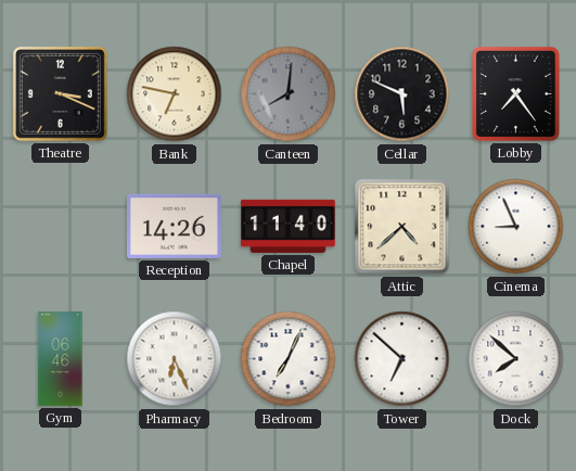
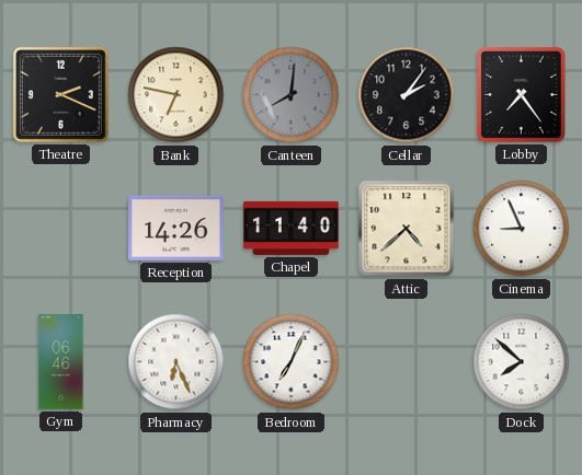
Theatre: 3:19 -> 2:19
Cellar: 5:49 -> 2:06
Tower: 6:52 -> none
